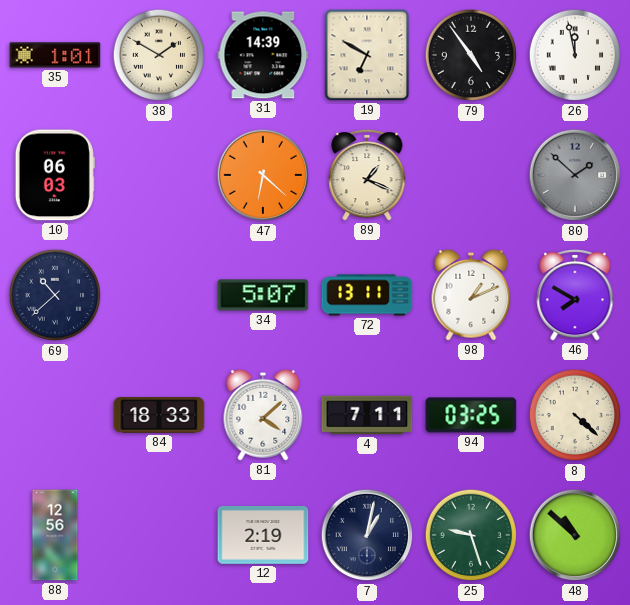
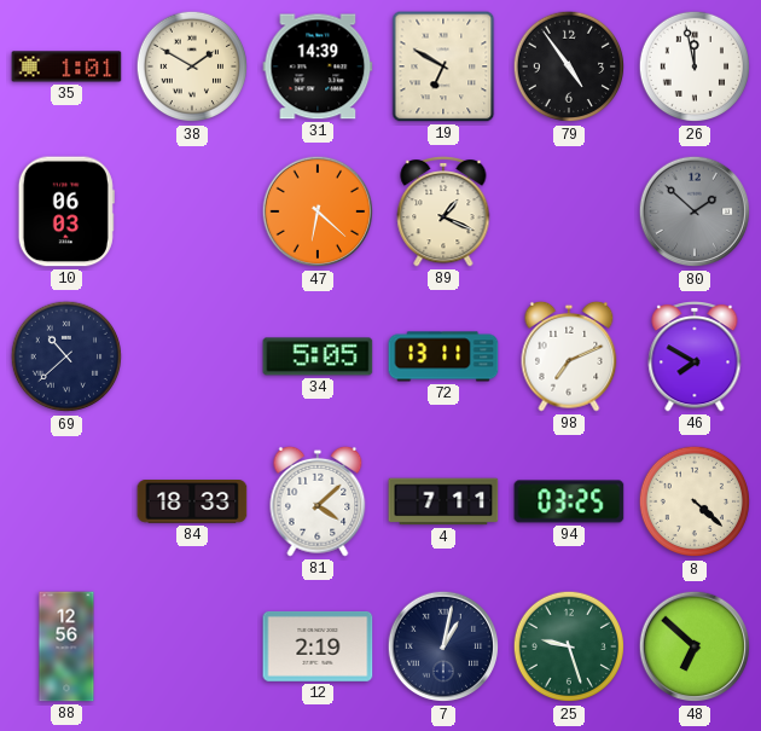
34: 5:07 -> 5:05
98: 1:11 -> 7:11
48: 10:52 -> 6:52
